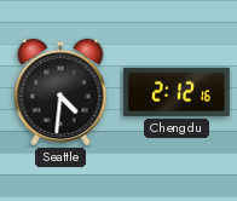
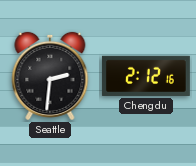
Seattle: 4:31 -> 2:31
